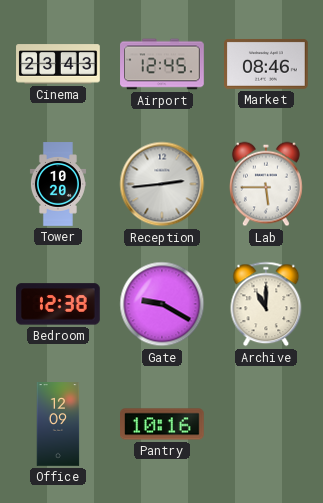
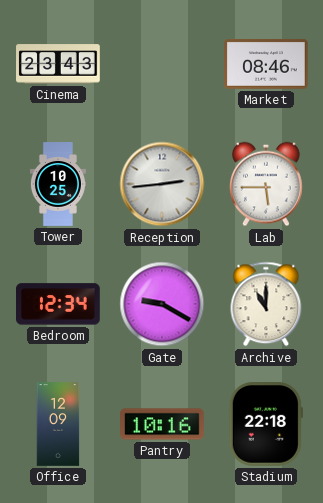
Airport: 12:45 -> none
Tower: 10:20 -> 10:25
Bedroom: 12:38 -> 12:34
Stadium: none -> 22:18
